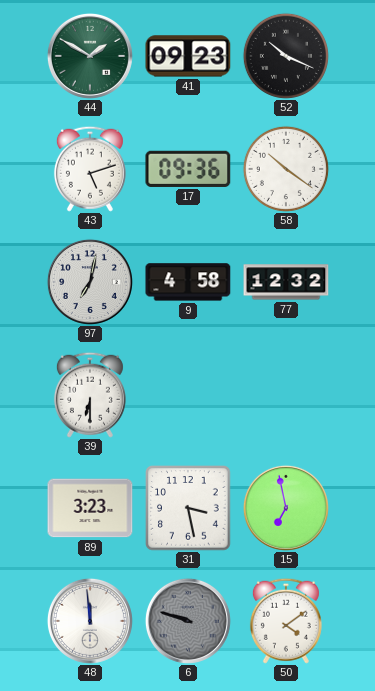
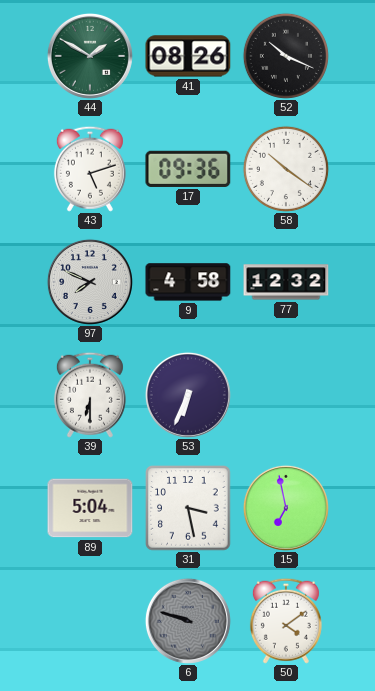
41: 09:23 -> 08:26
97: 7:02 -> 7:49
53: none -> 6:34
89: 3:23 -> 5:04
48: 11:59 -> none
